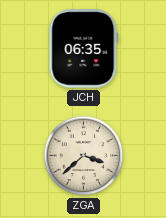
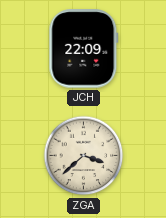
JCH: 06:35 -> 22:09
